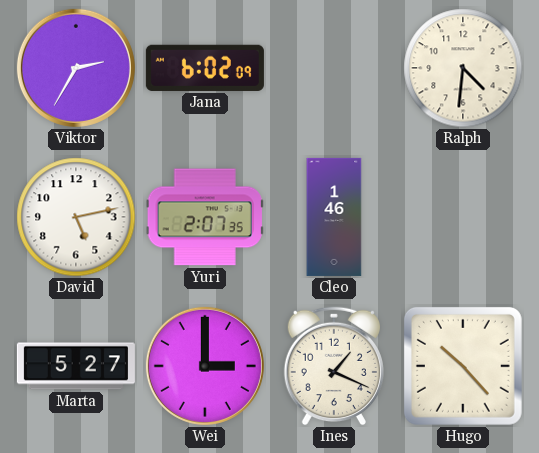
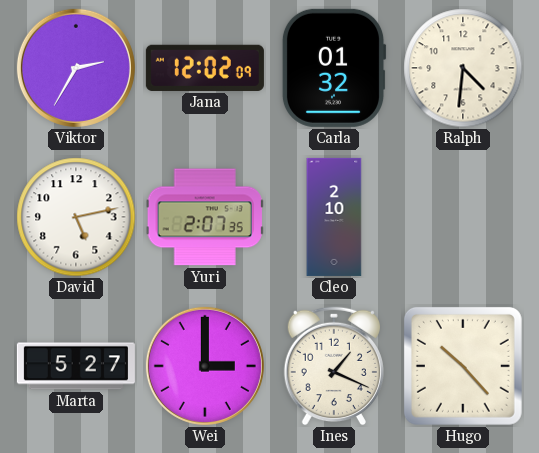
Jana: 6:02 -> 12:02
Carla: none -> 01:32
Cleo: 1:46 -> 2:10
